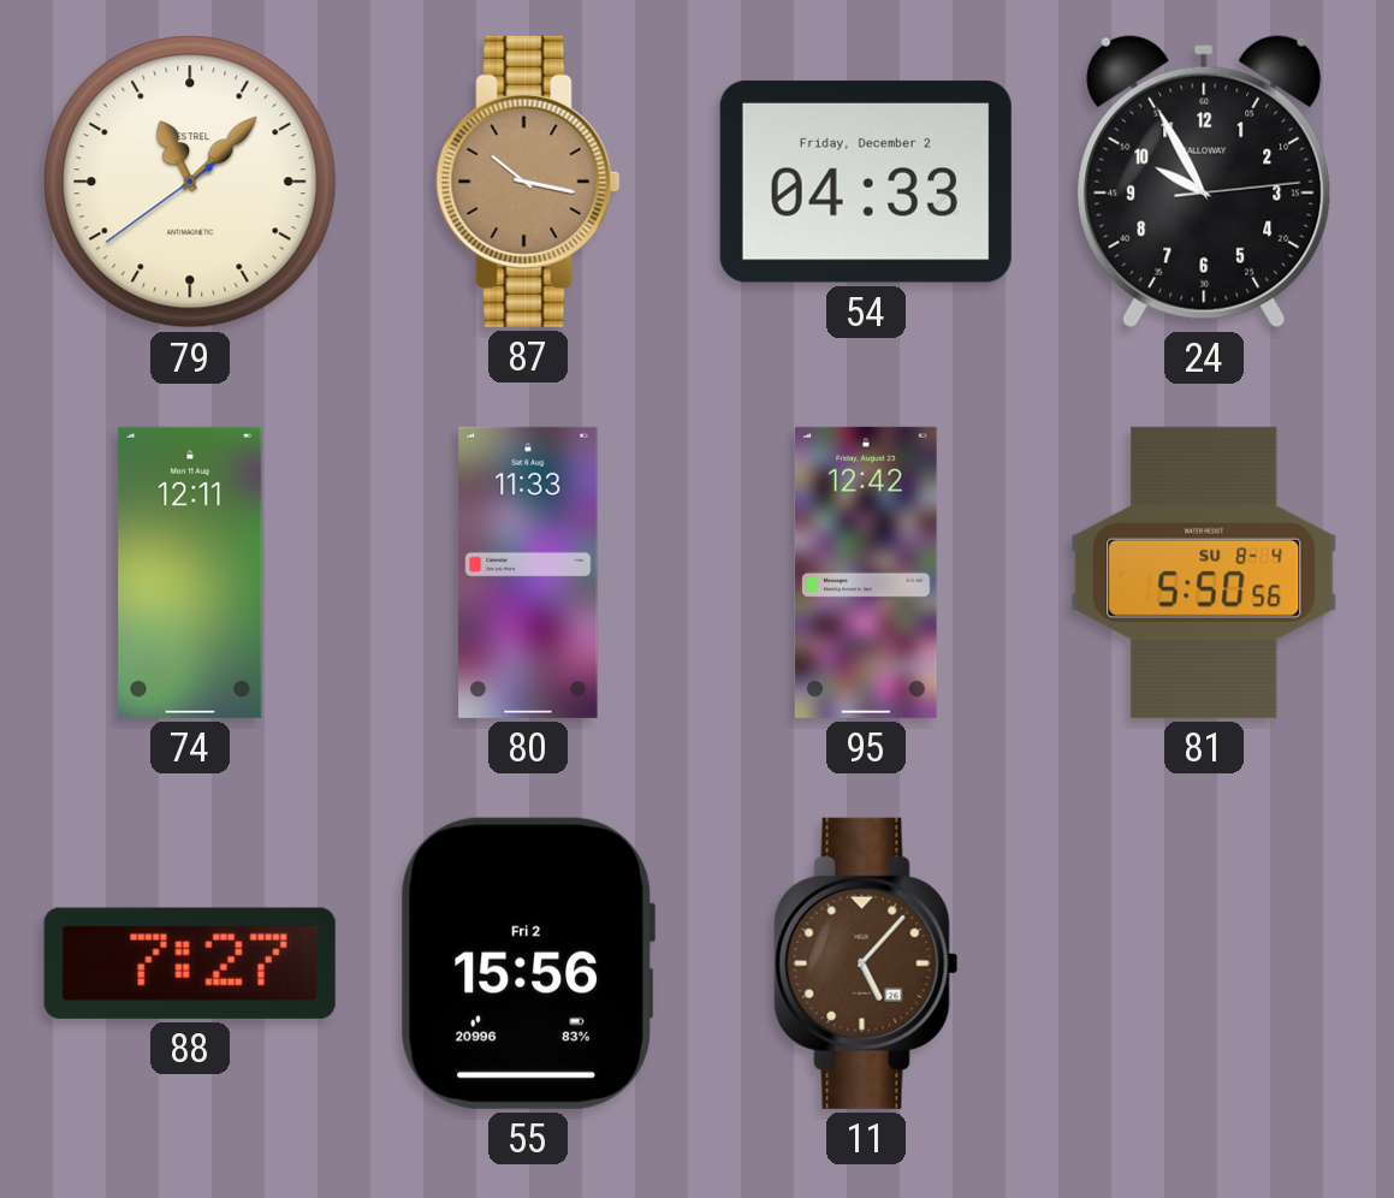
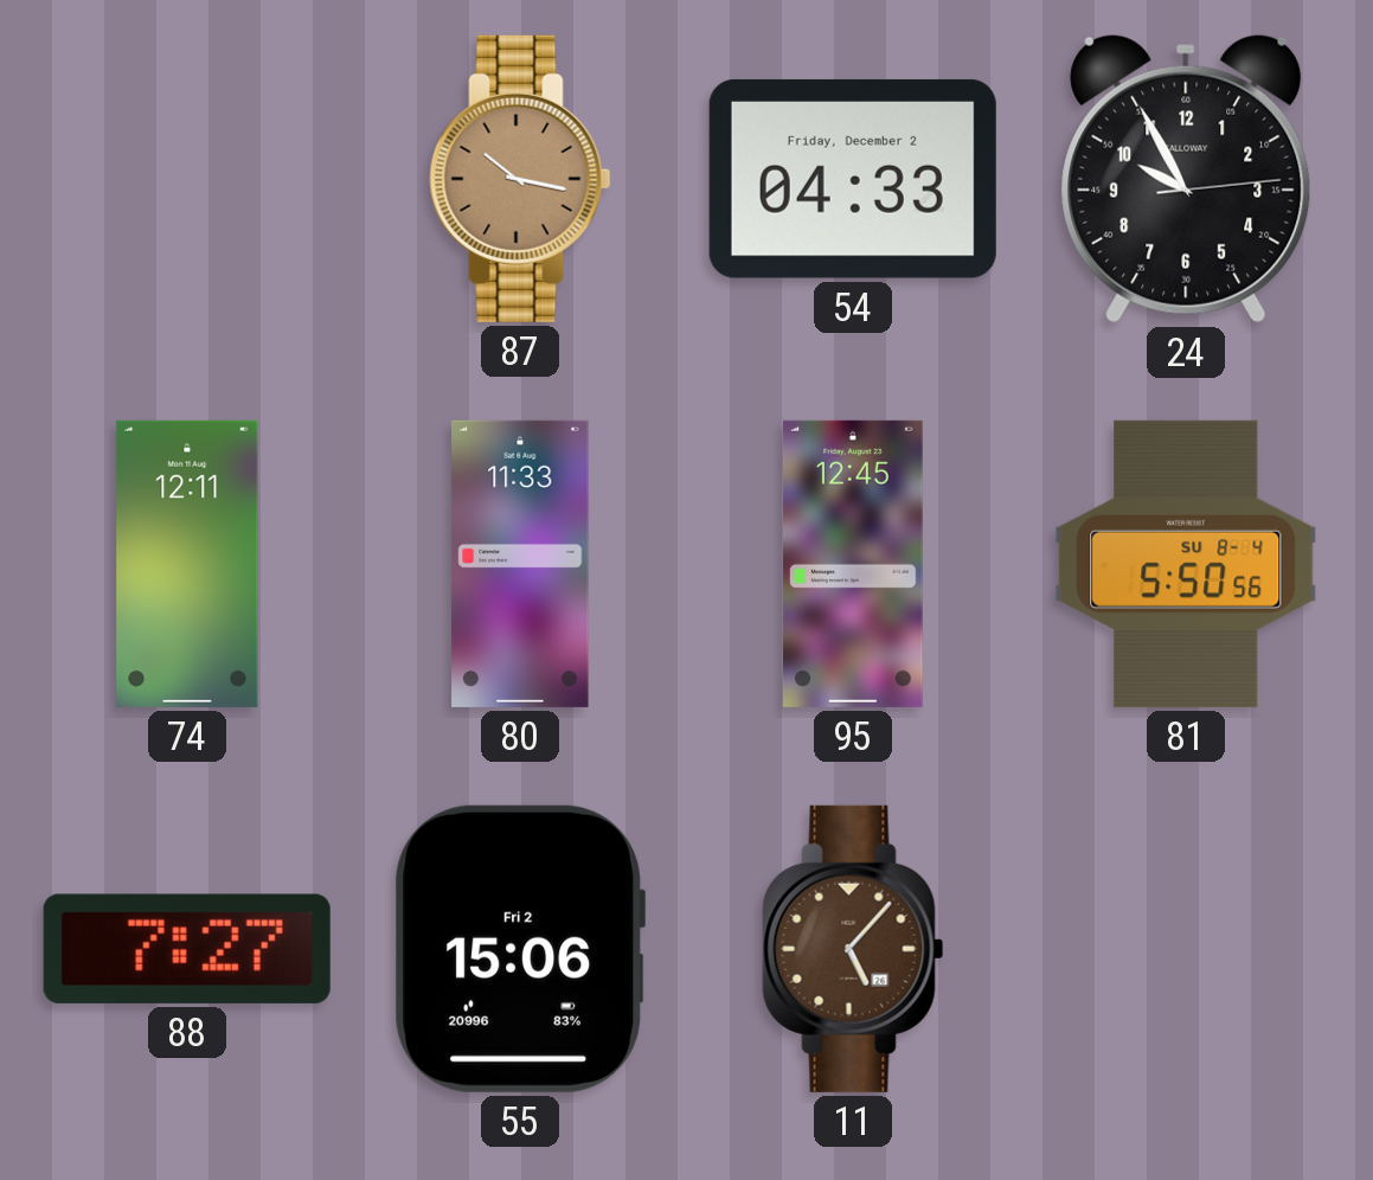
79: 11:07 -> none
95: 12:42 -> 12:45
55: 15:56 -> 15:06
